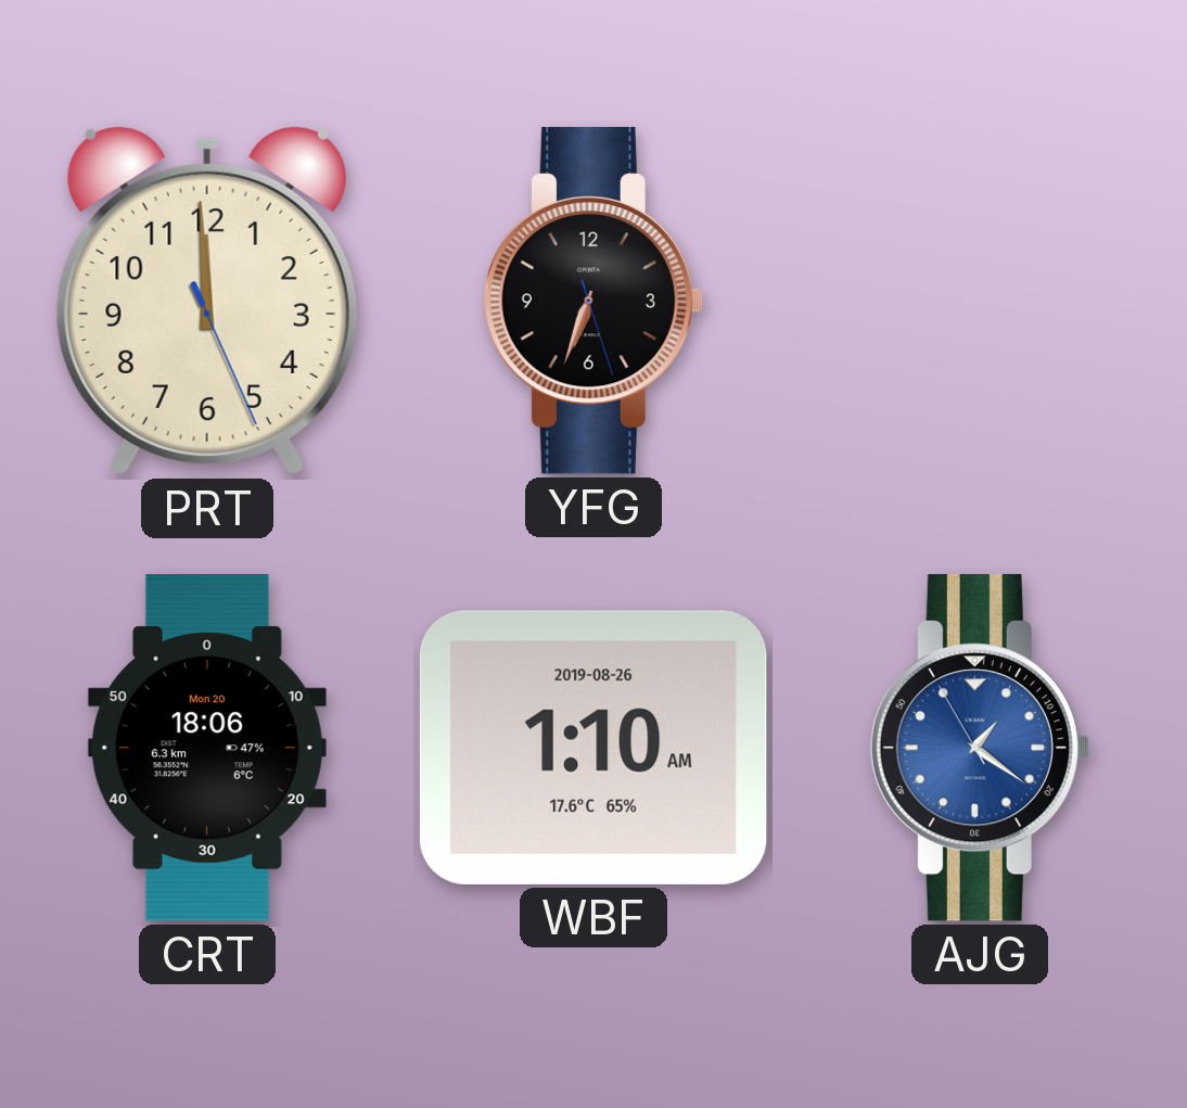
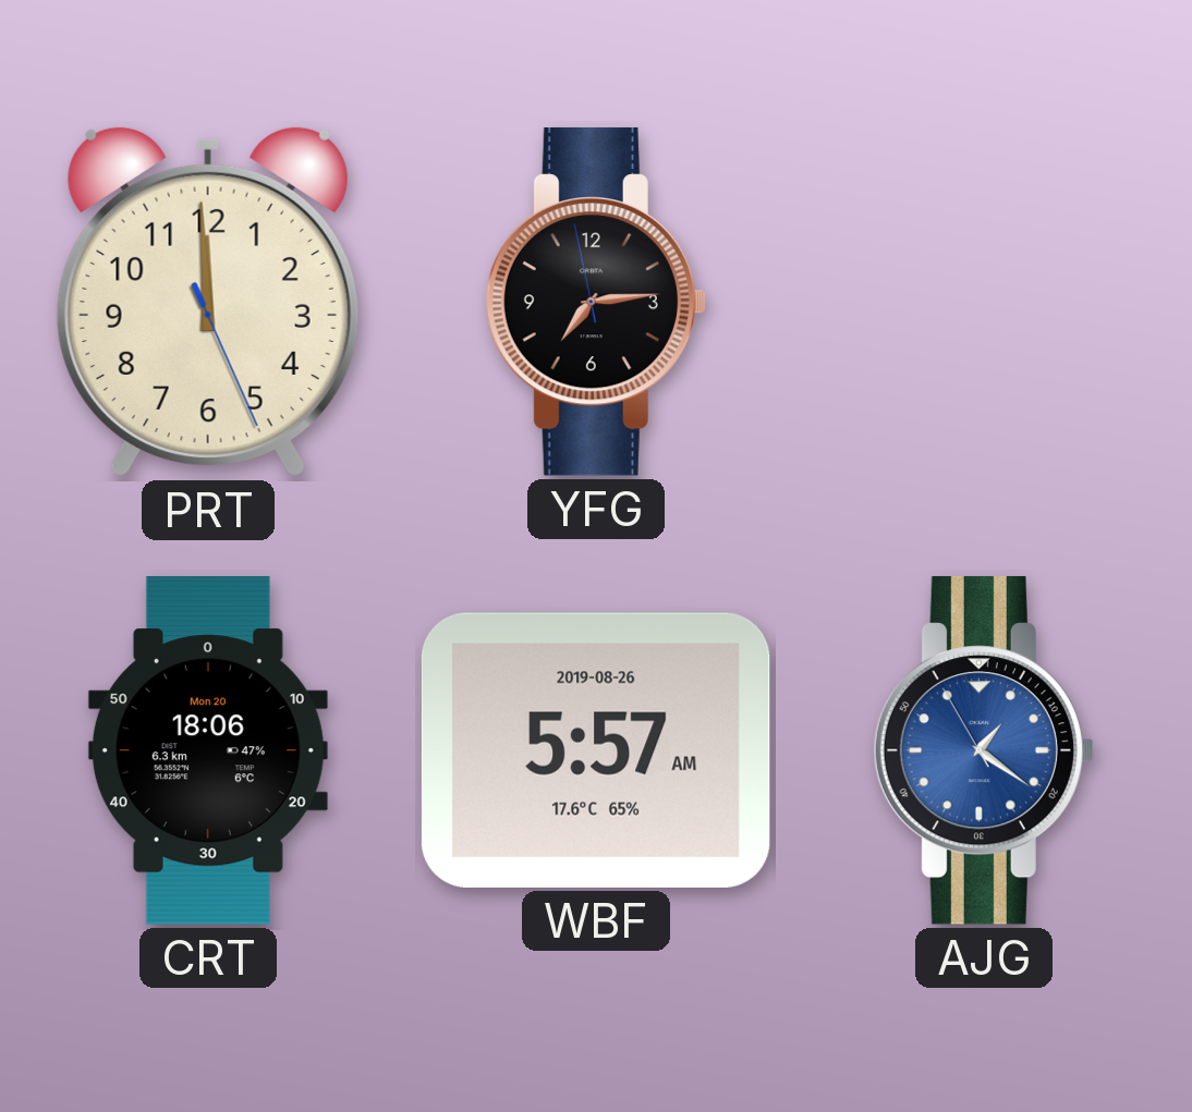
YFG: 6:33 -> 7:13
WBF: 1:10 -> 5:57
